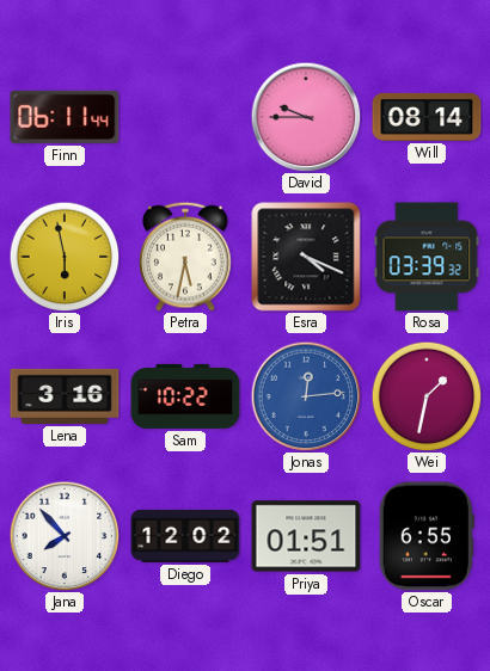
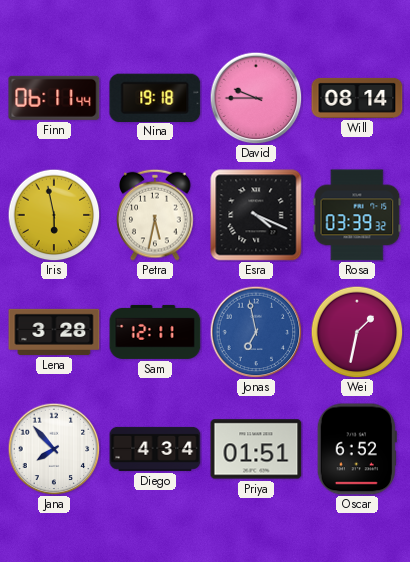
Nina: none -> 19:18
Lena: 3:16 -> 3:28
Sam: 10:22 -> 12:11
Jonas: 12:14 -> 6:58
Diego: 12:02 -> 4:34
Oscar: 6:55 -> 6:52
